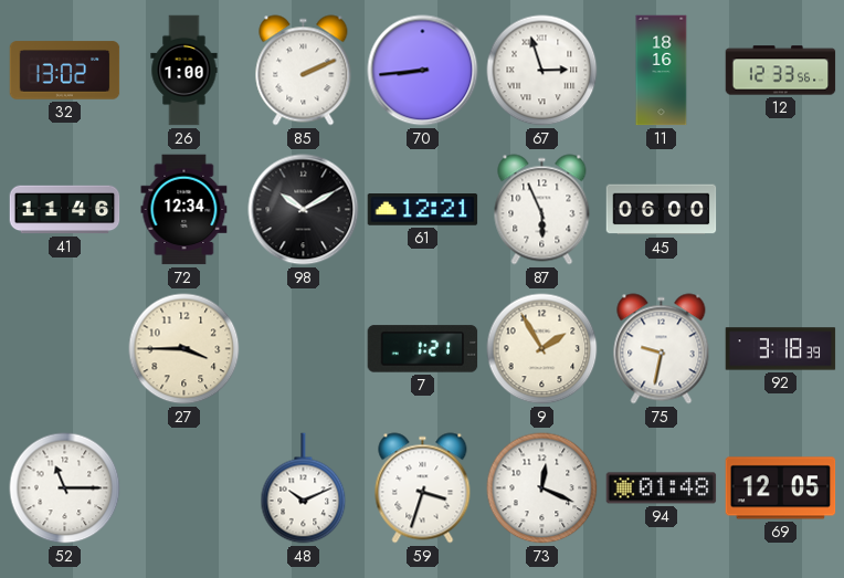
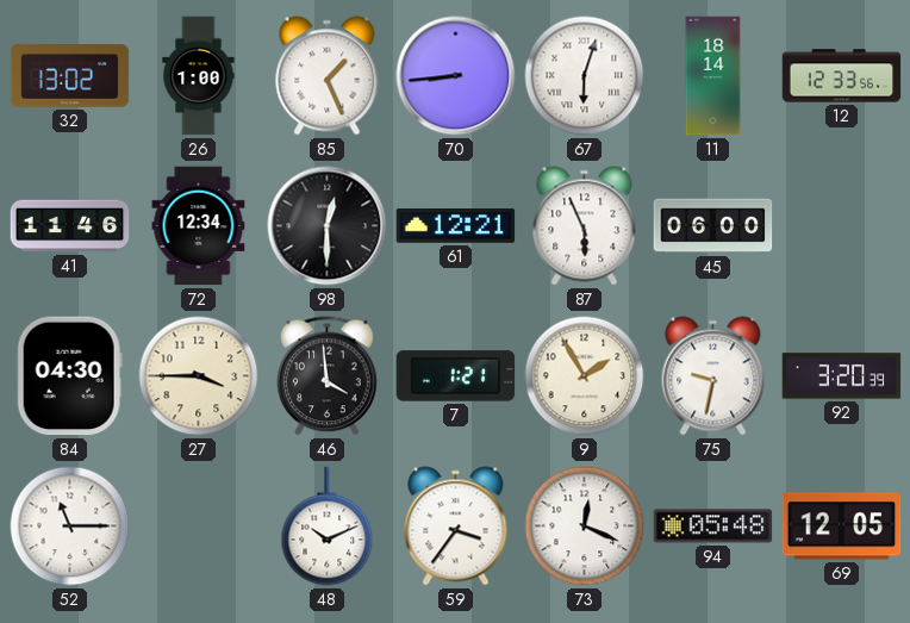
85: 2:11 -> 1:26
67: 2:57 -> 6:03
11: 18:16 -> 18:14
98: 10:10 -> 12:30
84: none -> 04:30
46: none -> 3:59
92: 3:18 -> 3:20
59: 3:33 -> 3:36
94: 01:48 -> 05:48
